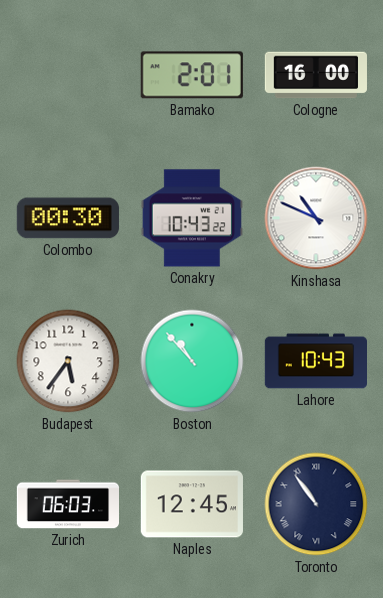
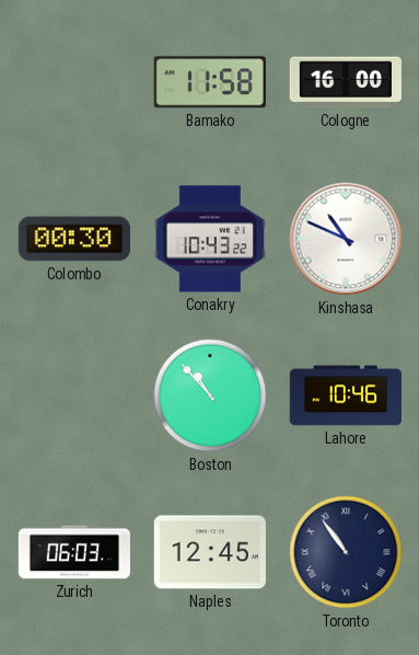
Bamako: 2:01 -> 11:58
Budapest: 5:36 -> none
Lahore: 10:43 -> 10:46
